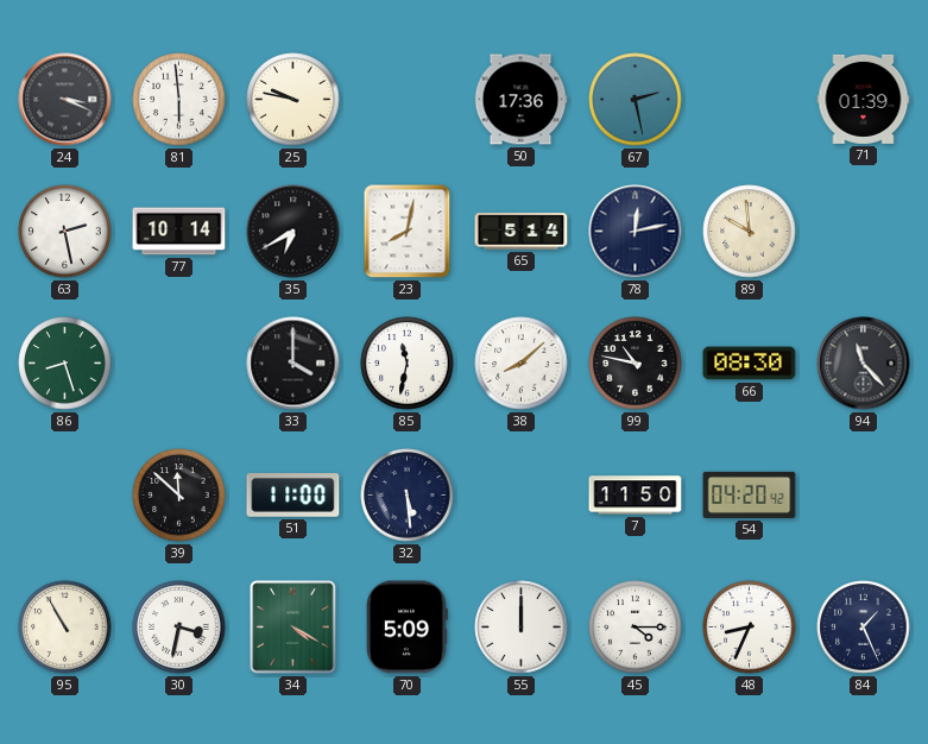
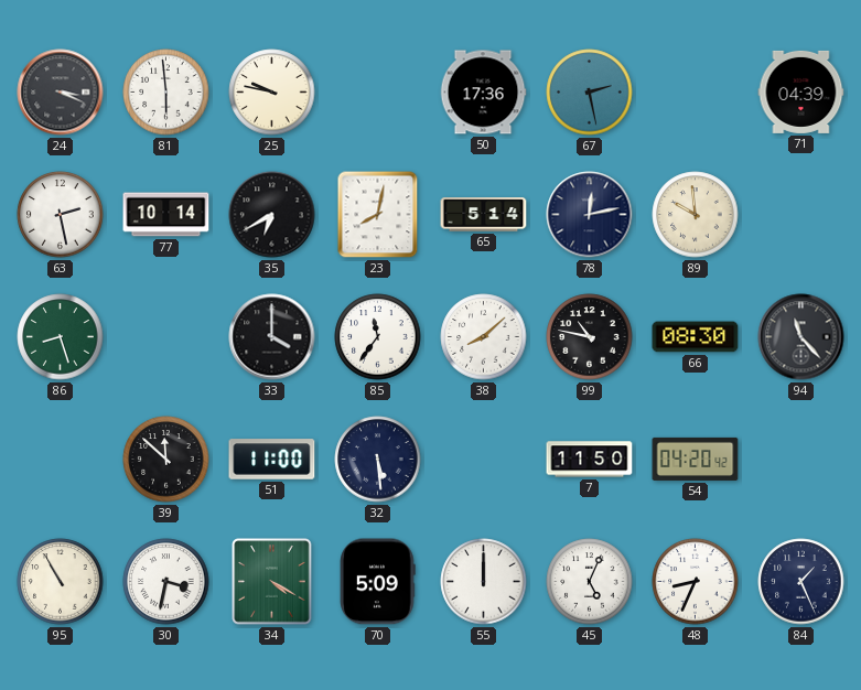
71: 01:39 -> 04:39
85: 11:32 -> 11:36
45: 4:15 -> 5:04
